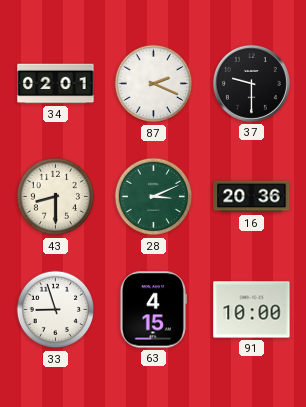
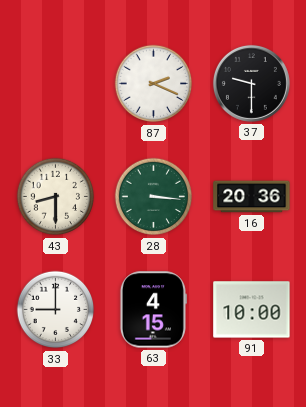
34: 02:01 -> none
28: 3:11 -> 3:16
33: 8:57 -> 9:00
